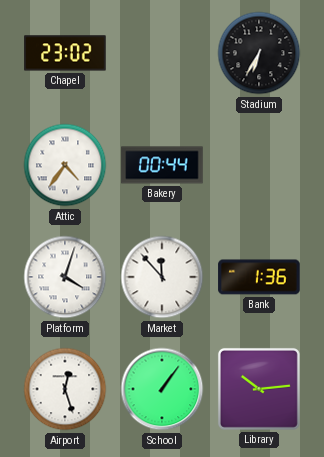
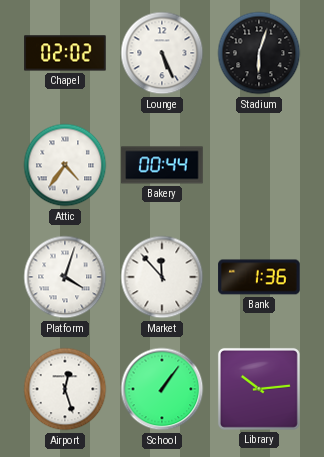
Chapel: 23:02 -> 02:02
Lounge: none -> 5:26
Stadium: 6:35 -> 6:03
